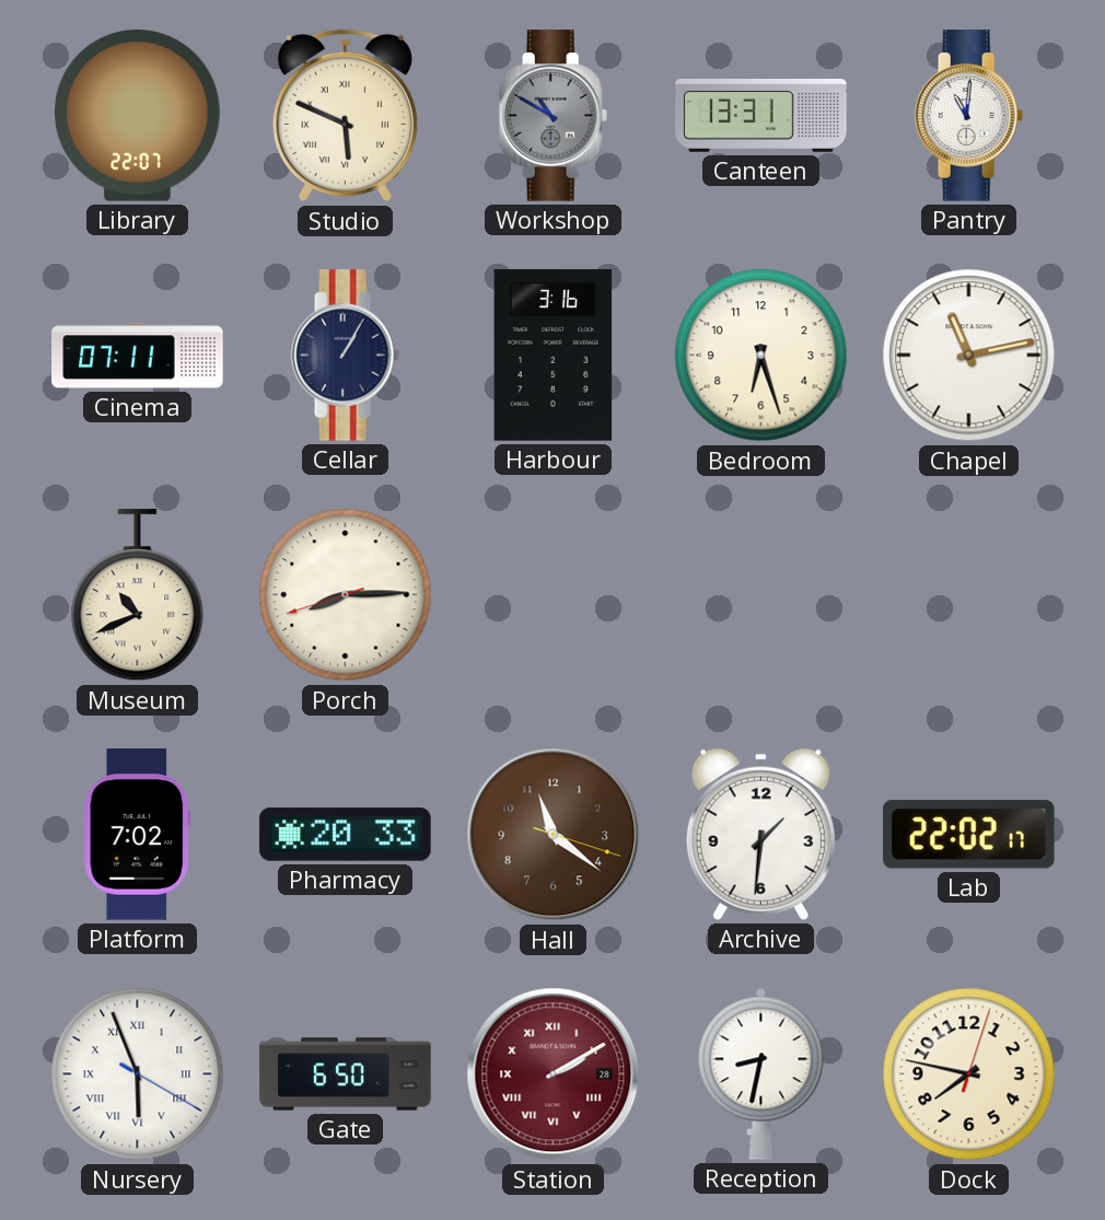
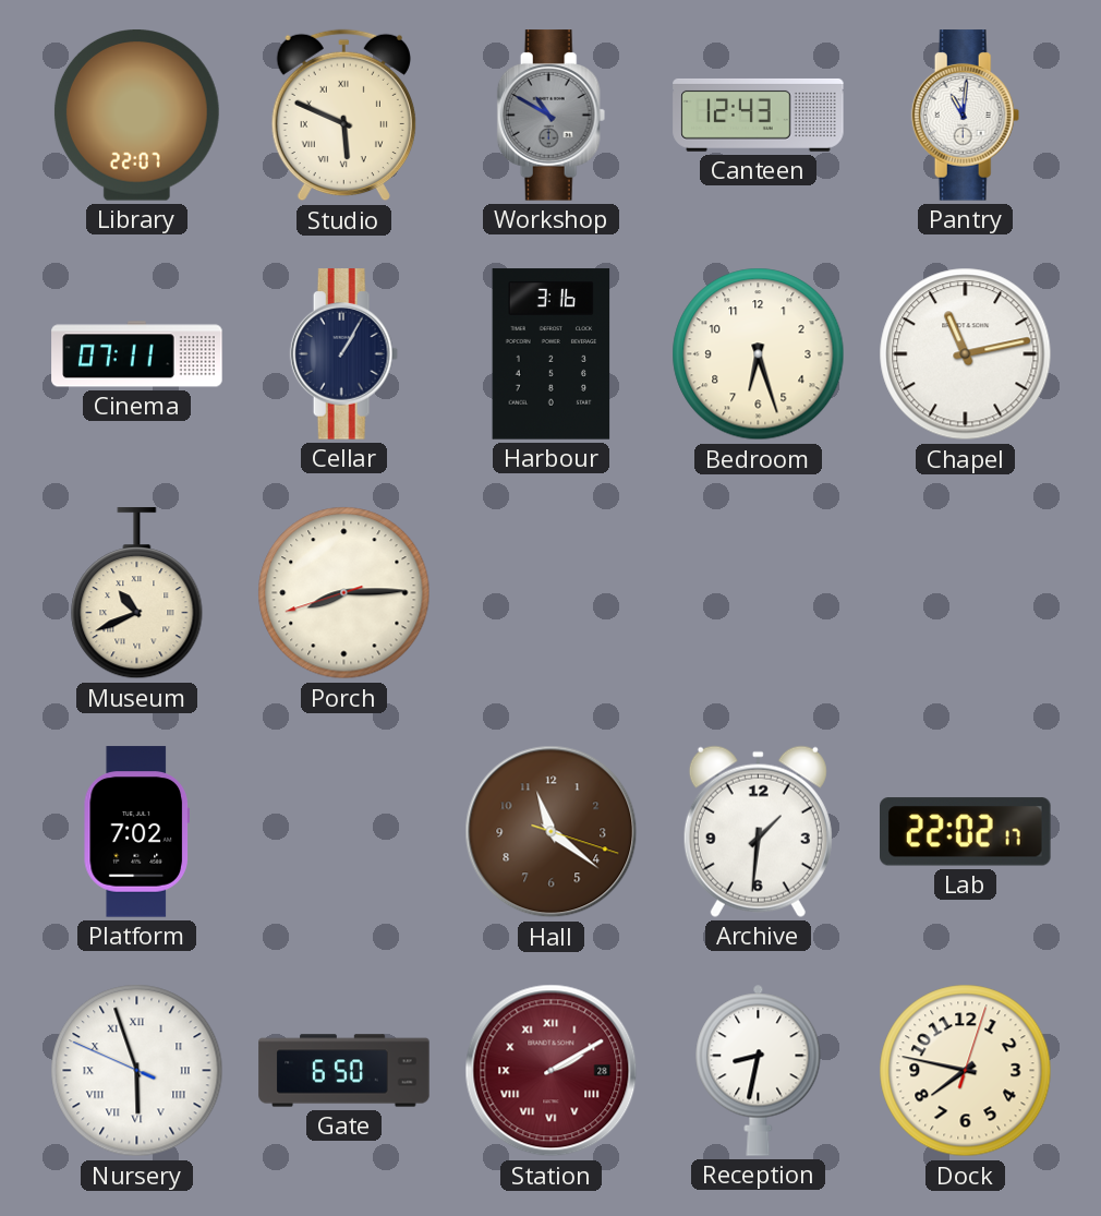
Canteen: 13:31 -> 12:43
Pharmacy: 20:33 -> none
Nursery: 5:56:20 -> 5:56:49
